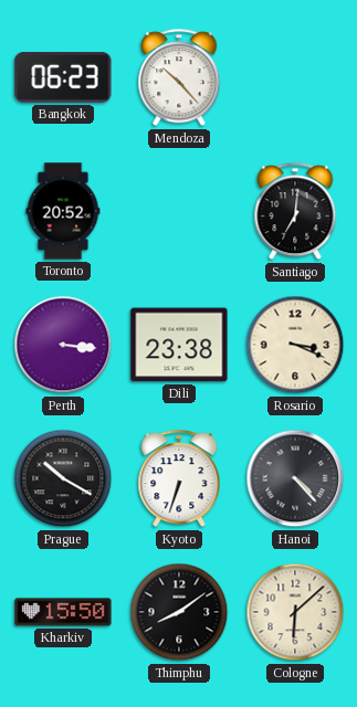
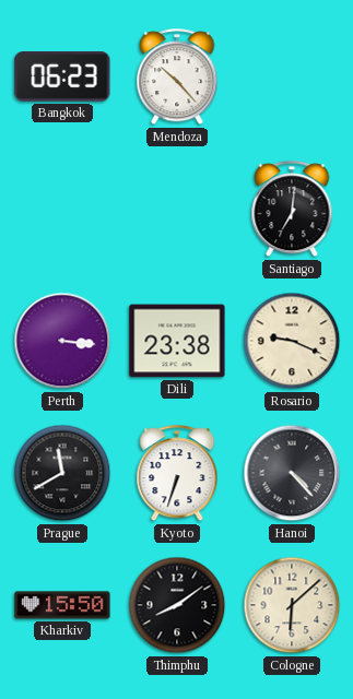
Toronto: 20:52 -> none
Rosario: 3:19 -> 9:19
Prague: 10:20 -> 11:40
